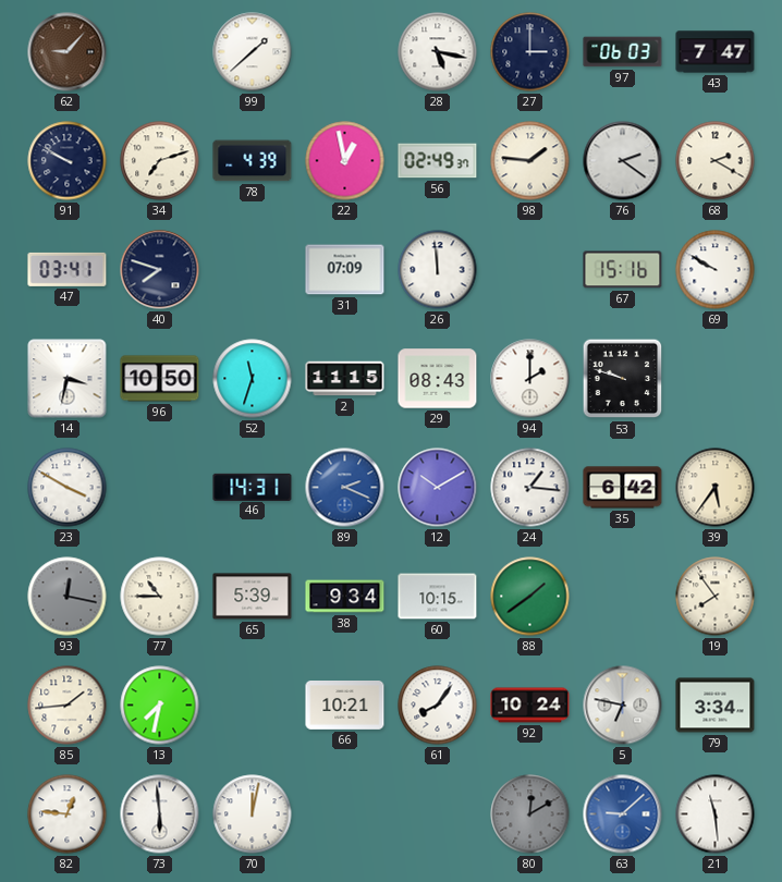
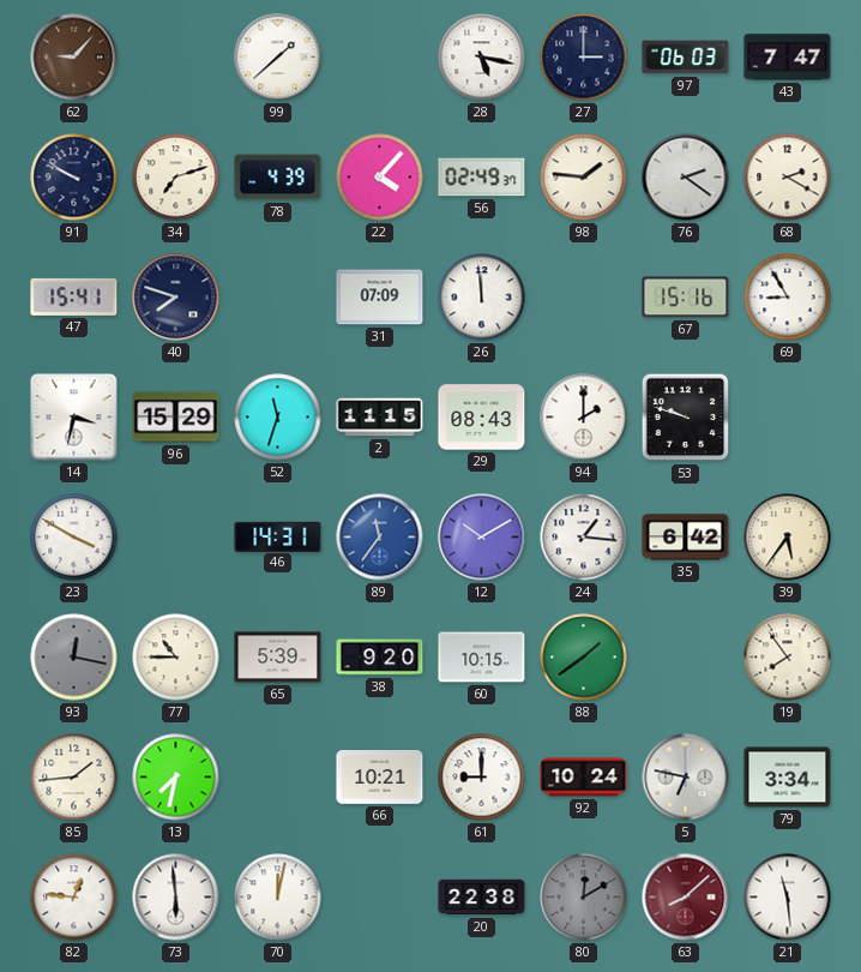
22: 12:58 -> 4:07
47: 03:41 -> 15:41
69: 9:50 -> 8:55
96: 10:50 -> 15:29
89: 2:19 -> 11:36
38: 9:34 -> 9:20
61: 8:06 -> 9:00
20: none -> 22:38
63: 9:08 -> 8:08
63 dial: blue -> burgundy
